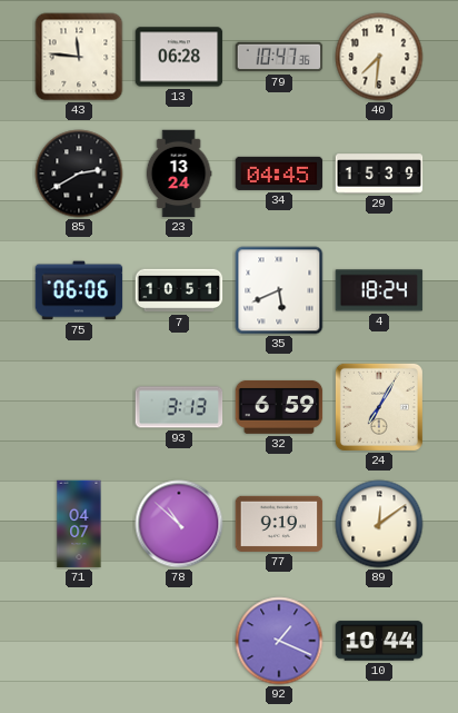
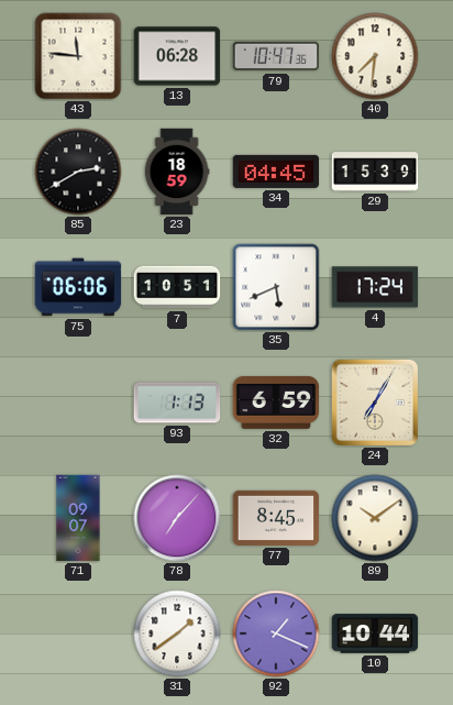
23: 13:24 -> 18:59
4: 18:24 -> 17:24
93: 3:13 -> 1:13
71: 04:07 -> 09:07
78: 10:52 -> 7:07
77: 9:19 -> 8:45
89: 12:09 -> 10:09
31: none -> 1:39
